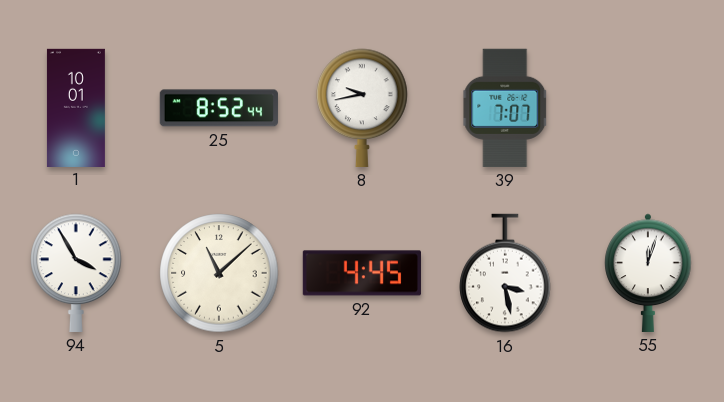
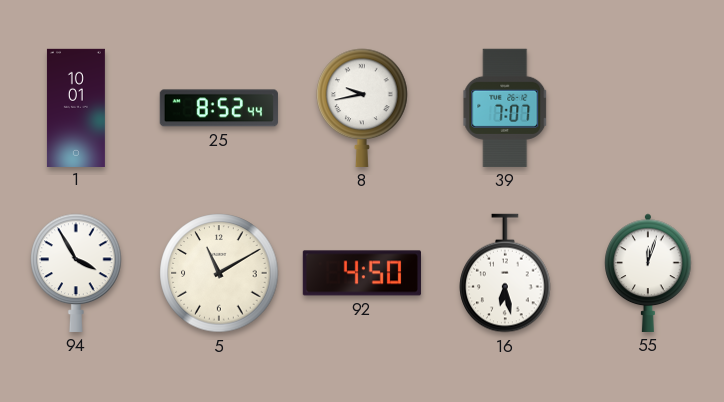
5: 11:08 -> 11:10
92: 4:45 -> 4:50
16: 3:28 -> 6:28
